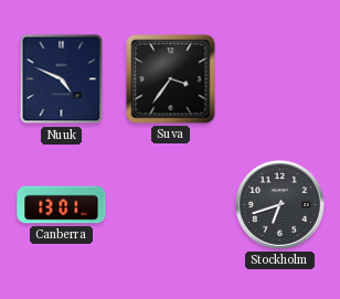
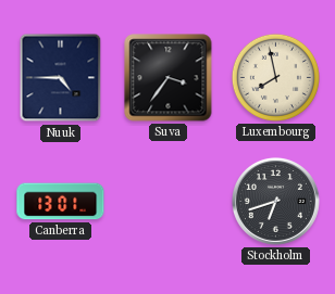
Nuuk: 4:49 -> 4:45
Luxembourg: none -> 7:58
